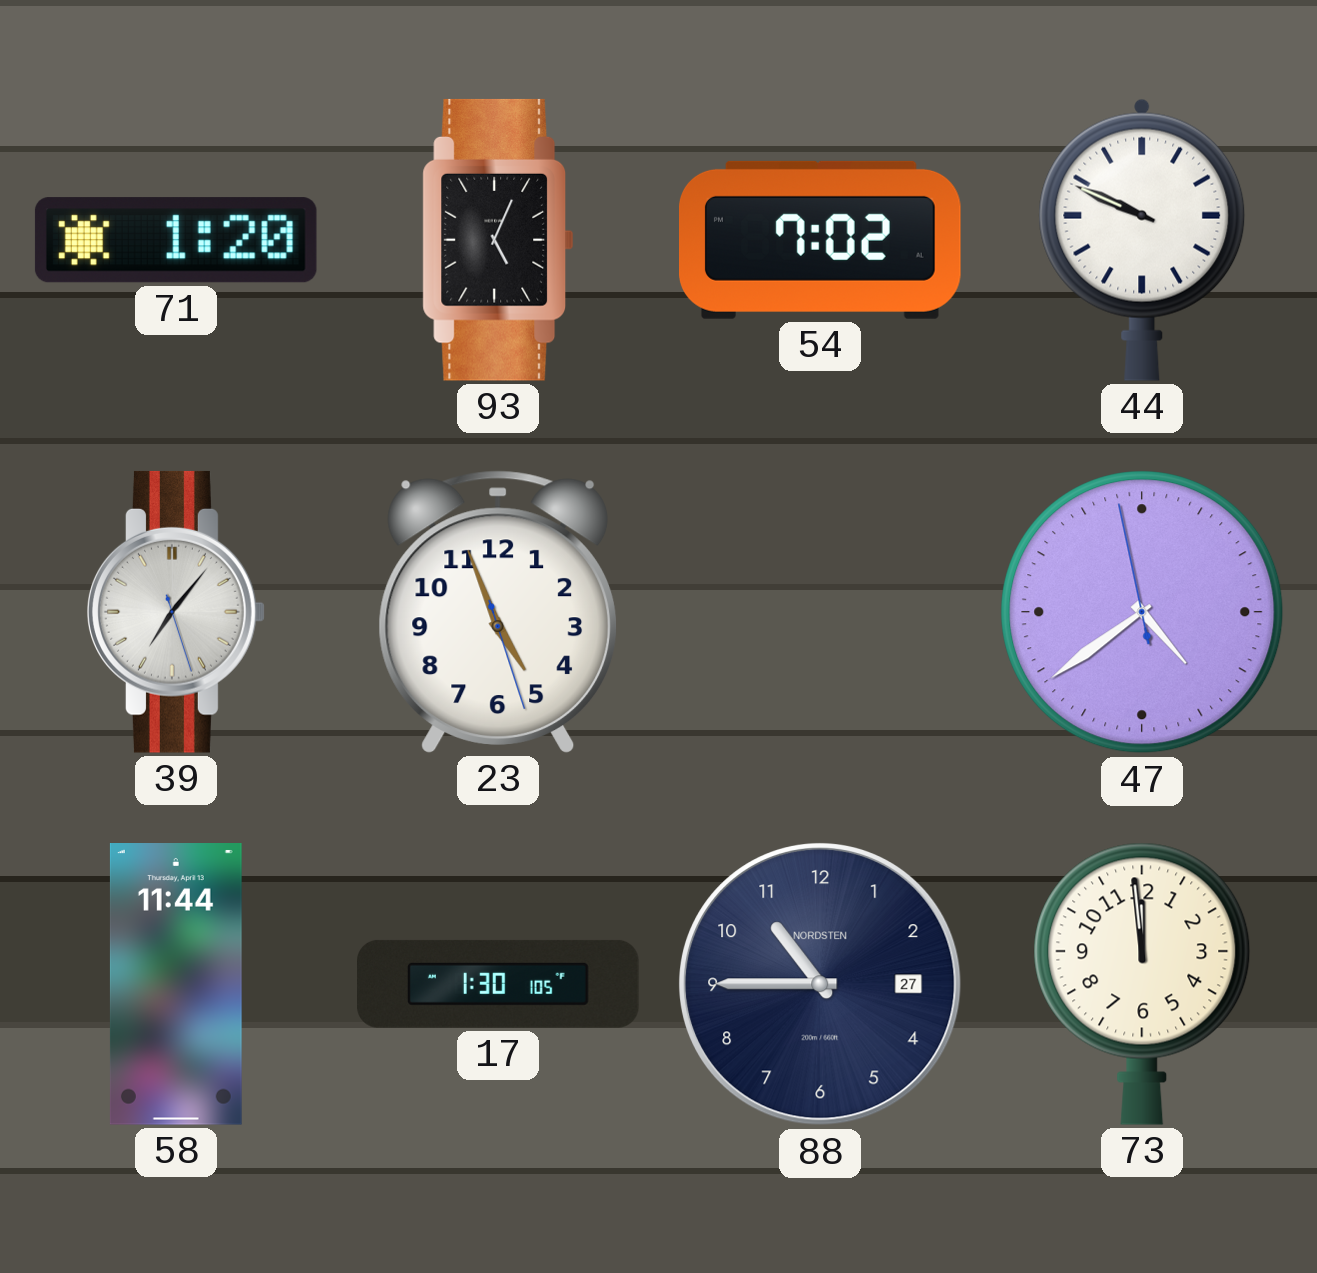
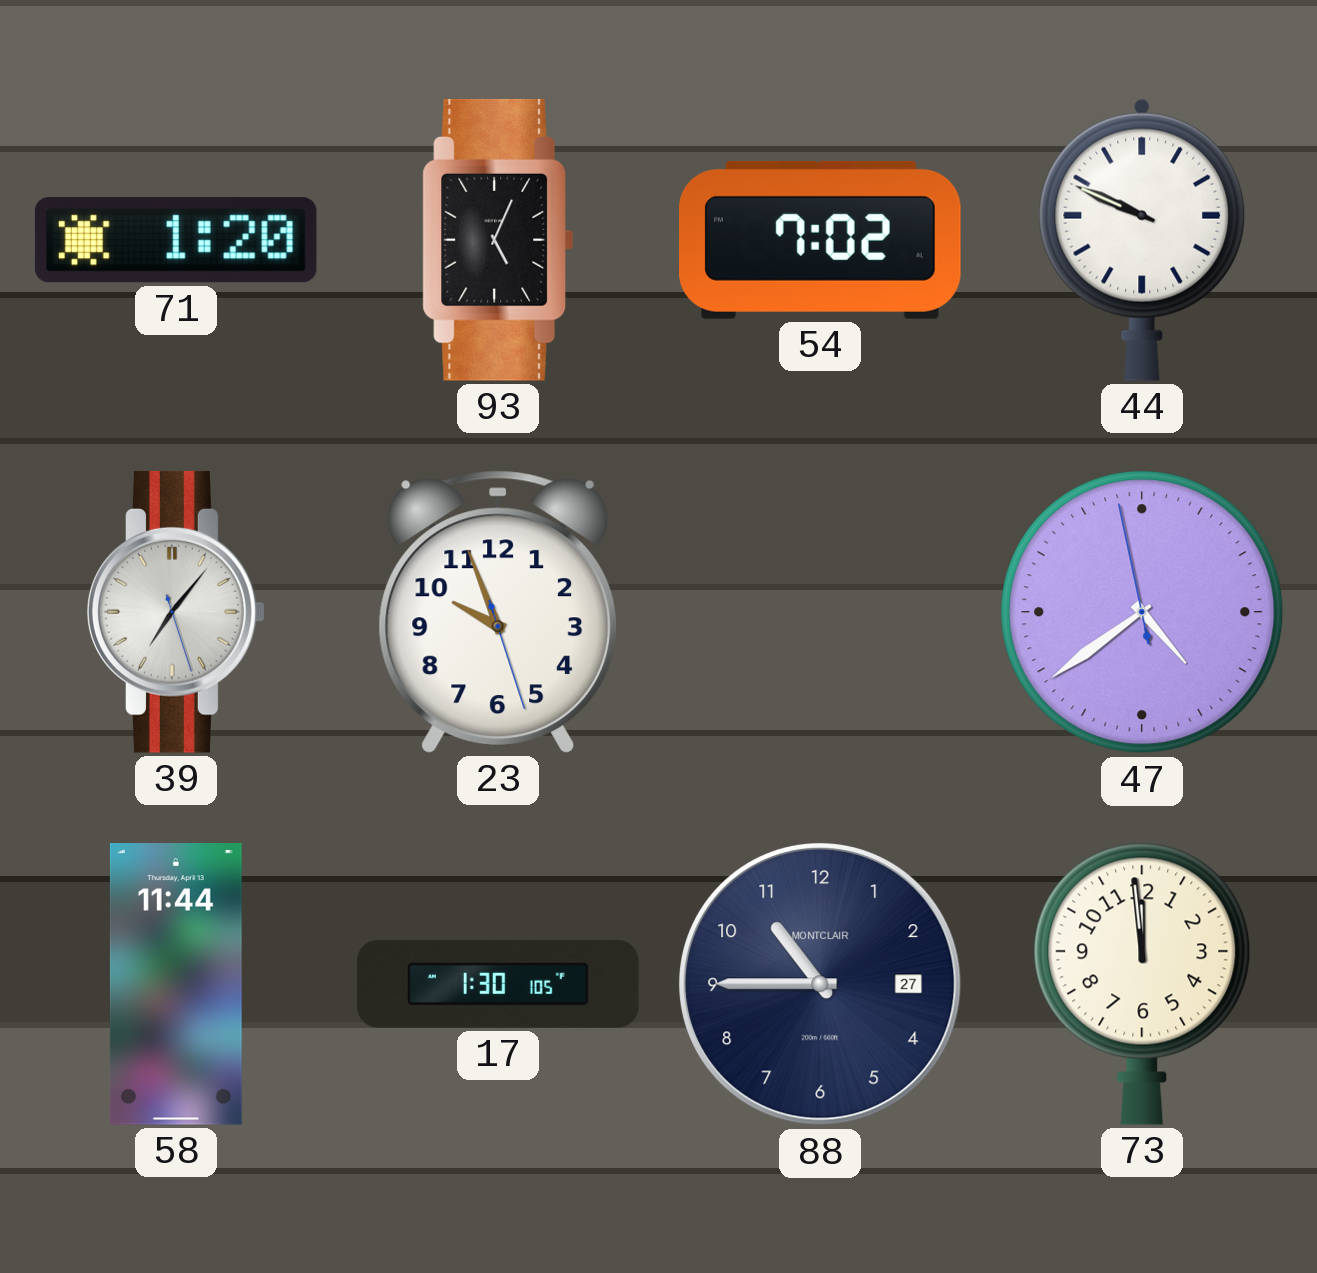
23: 4:56 -> 9:56
88 brand: NORDSTEN -> MONTCLAIR
